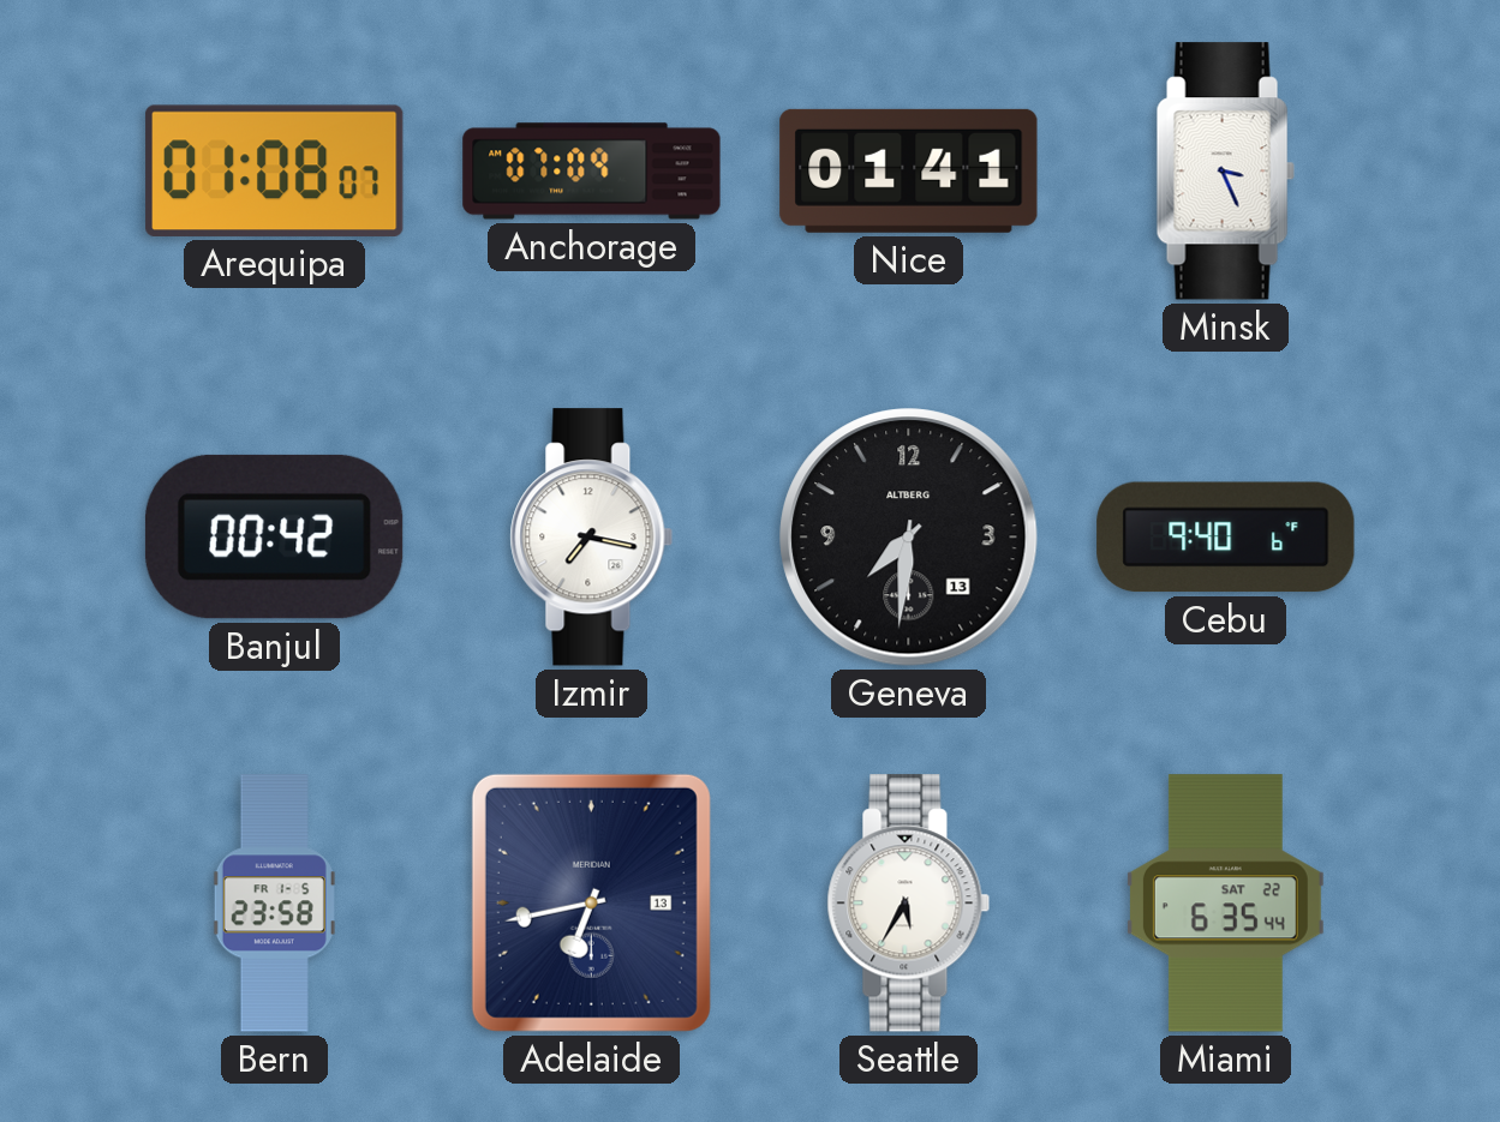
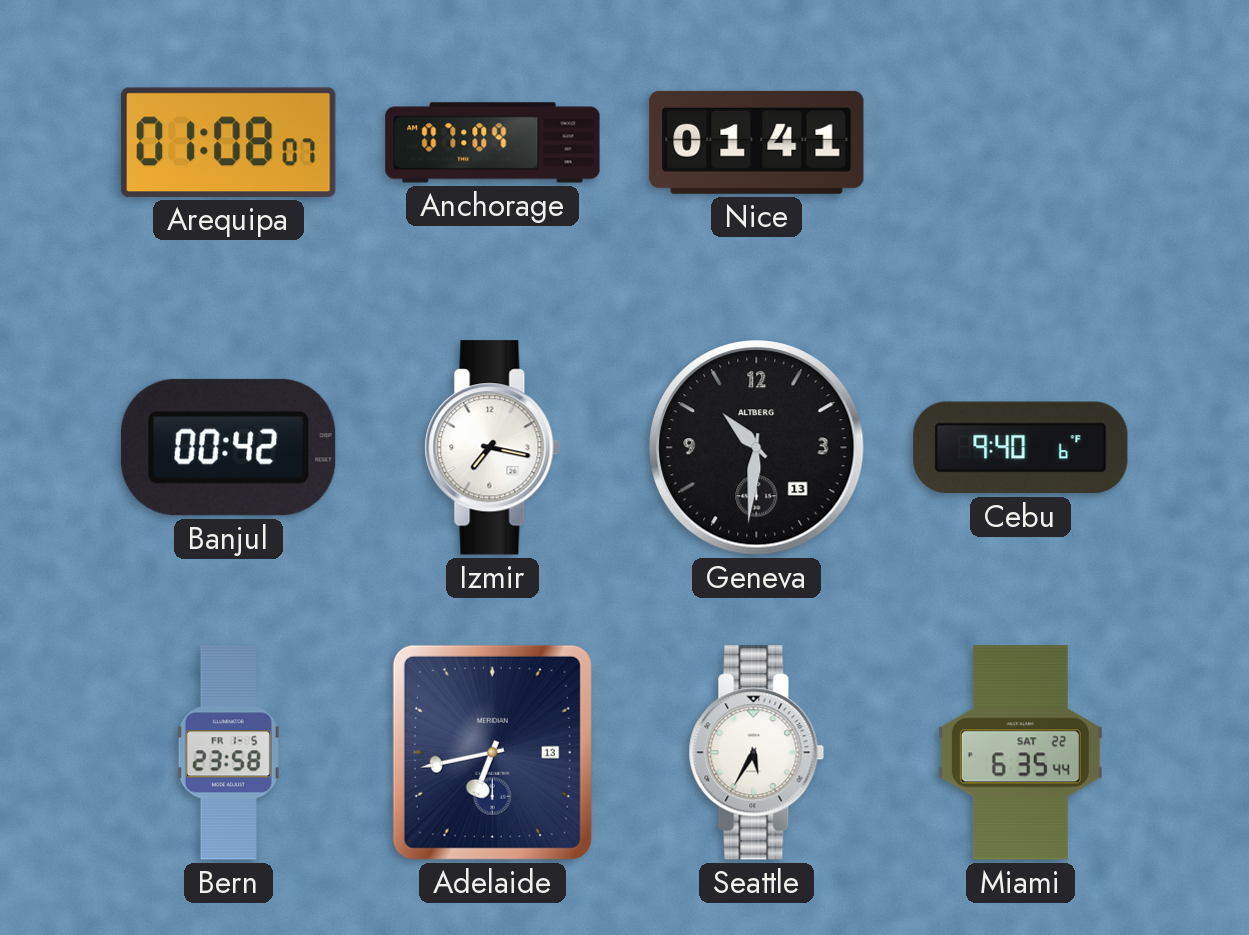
Minsk: 3:26 -> none
Geneva: 7:31 -> 10:31
